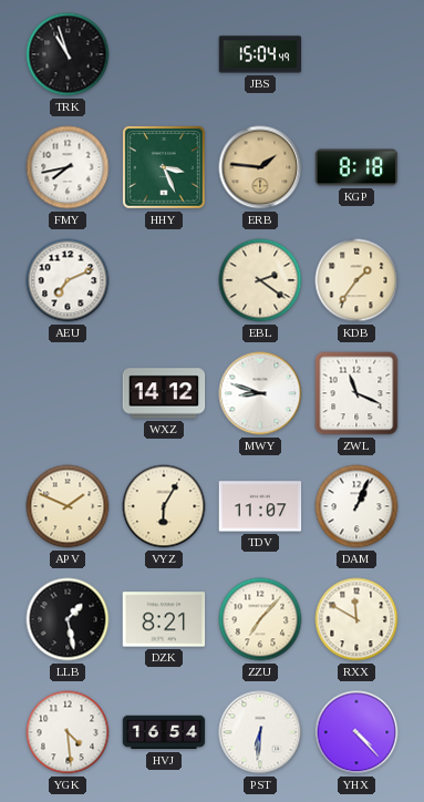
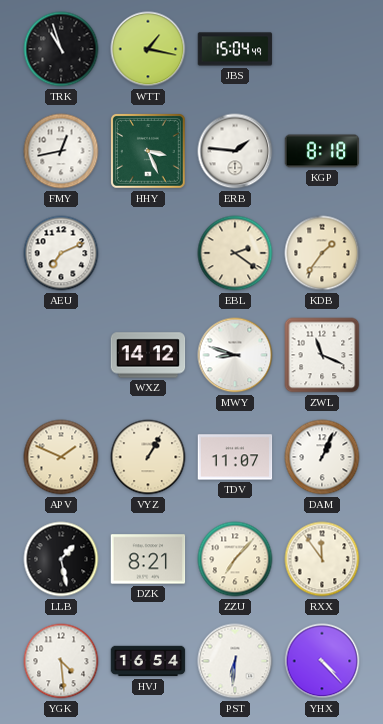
WTT: none -> 1:17
FMY: 7:43 -> 12:43
ERB dial: champagne -> white
VYZ: 6:05 -> 1:05
RXX: 11:50 -> 11:54
